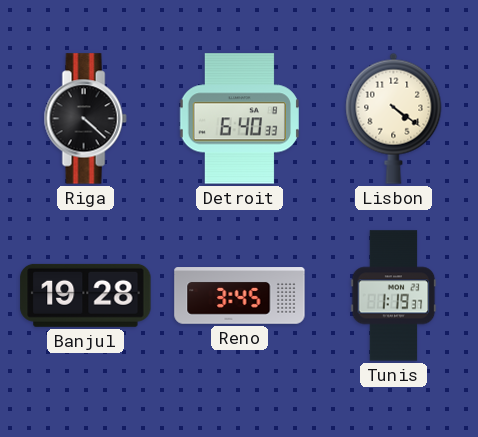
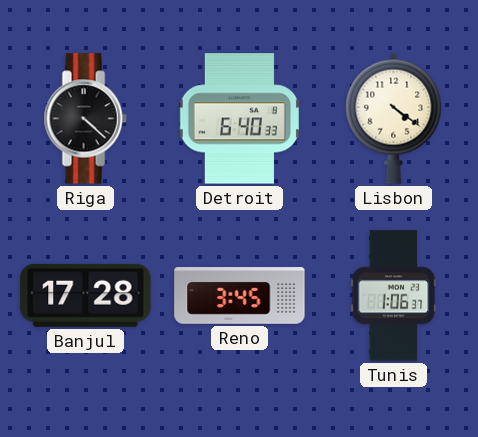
Banjul: 19:28 -> 17:28
Tunis: 1:19 -> 1:06
